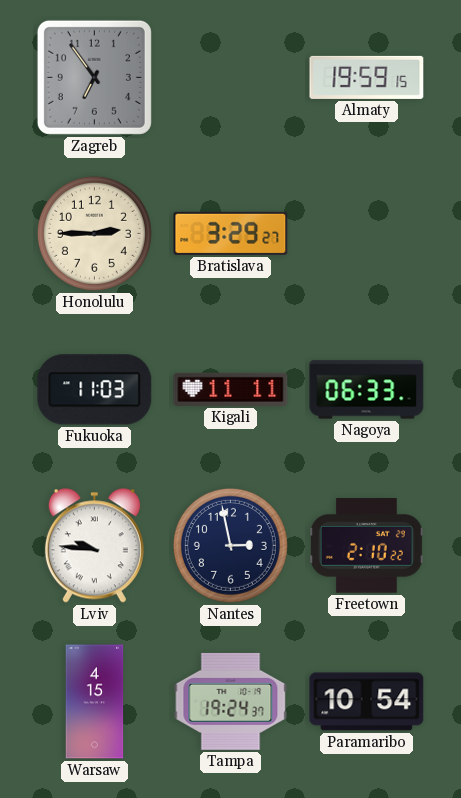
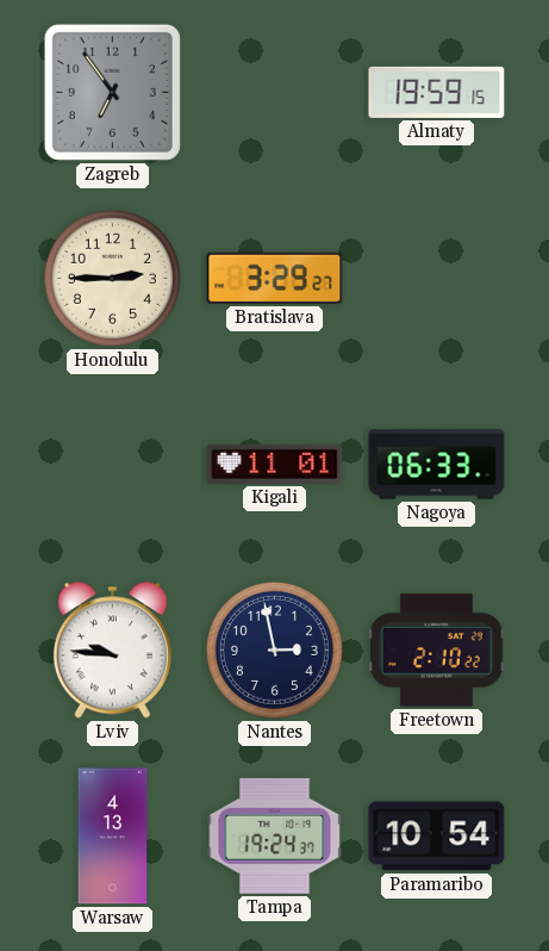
Fukuoka: 11:03 -> none
Kigali: 11:11 -> 11:01
Warsaw: 4:15 -> 4:13
